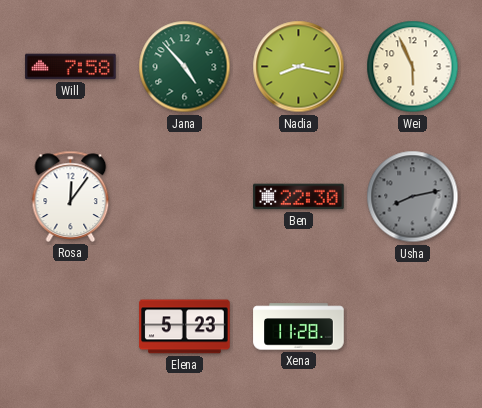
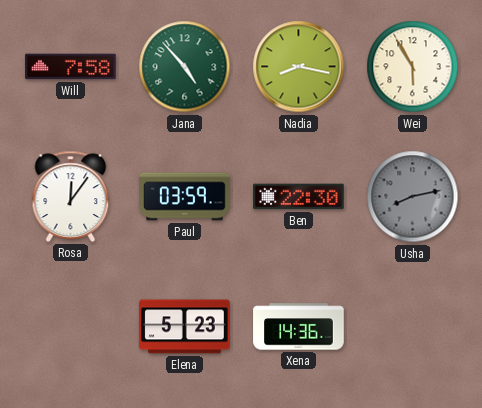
Wei: 5:56 -> 5:55
Paul: none -> 03:59
Xena: 11:28 -> 14:36
